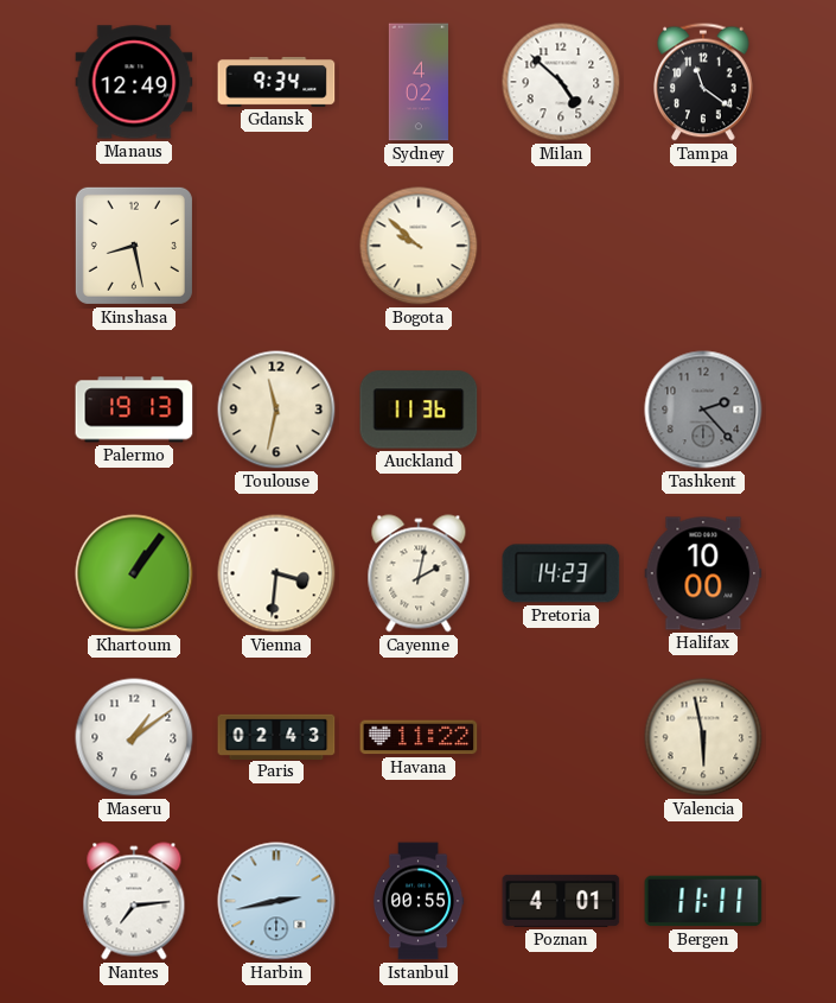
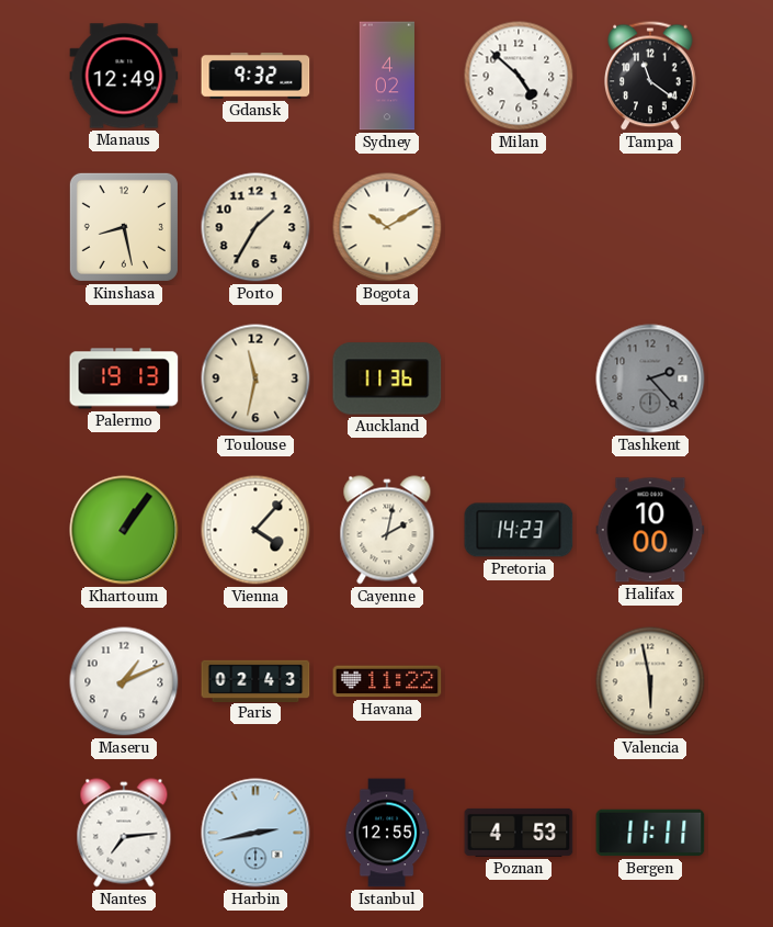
Gdansk: 9:34 -> 9:32
Porto: none -> 1:35
Bogota: 9:52 -> 10:10
Vienna: 3:31 -> 4:07
Maseru: 1:09 -> 1:11
Istanbul: 00:55 -> 12:55
Poznan: 4:01 -> 4:53
